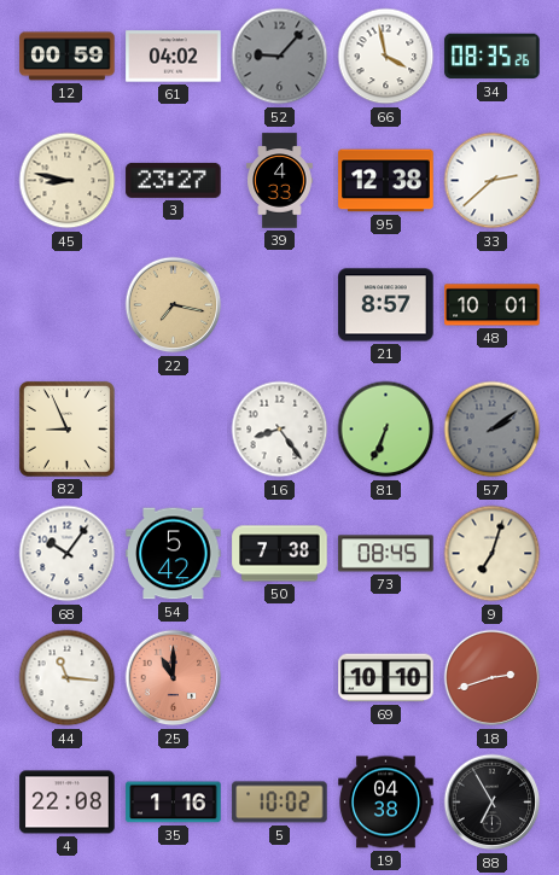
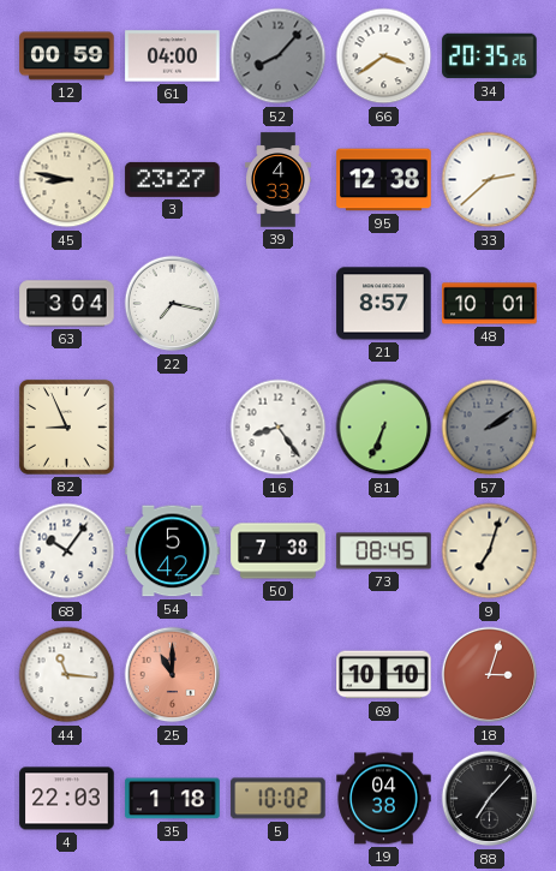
61: 04:02 -> 04:00
52: 9:07 -> 8:07
66: 3:58 -> 3:39
34: 08:35 -> 20:35
63: none -> 3:04
22 dial: champagne -> white
18: 2:42 -> 3:03
4: 22:08 -> 22:03
35: 1:16 -> 1:18
88: 6:55 -> 7:07
